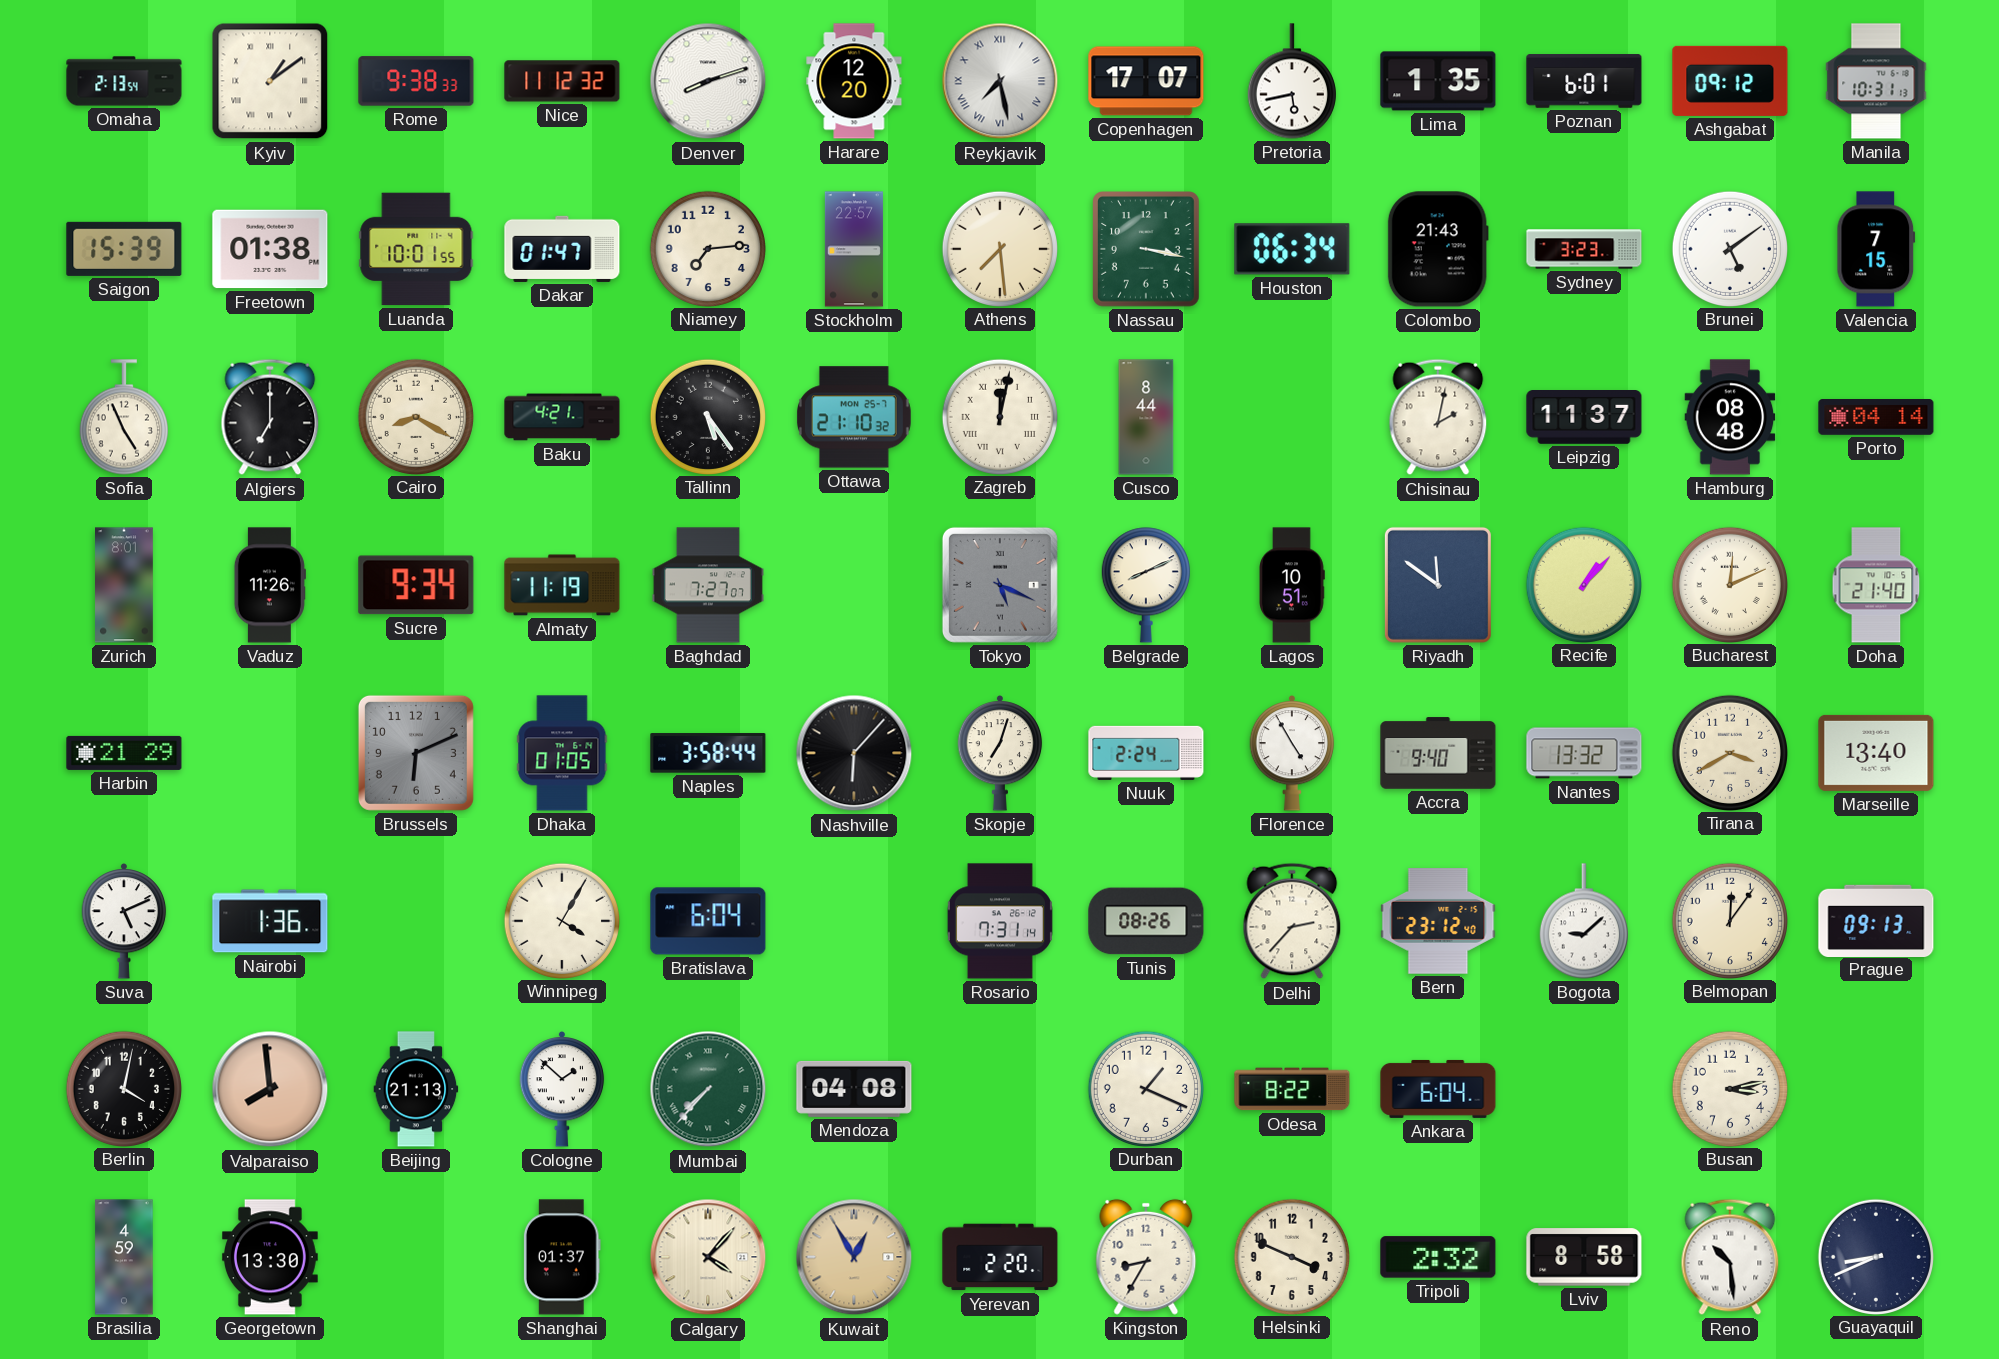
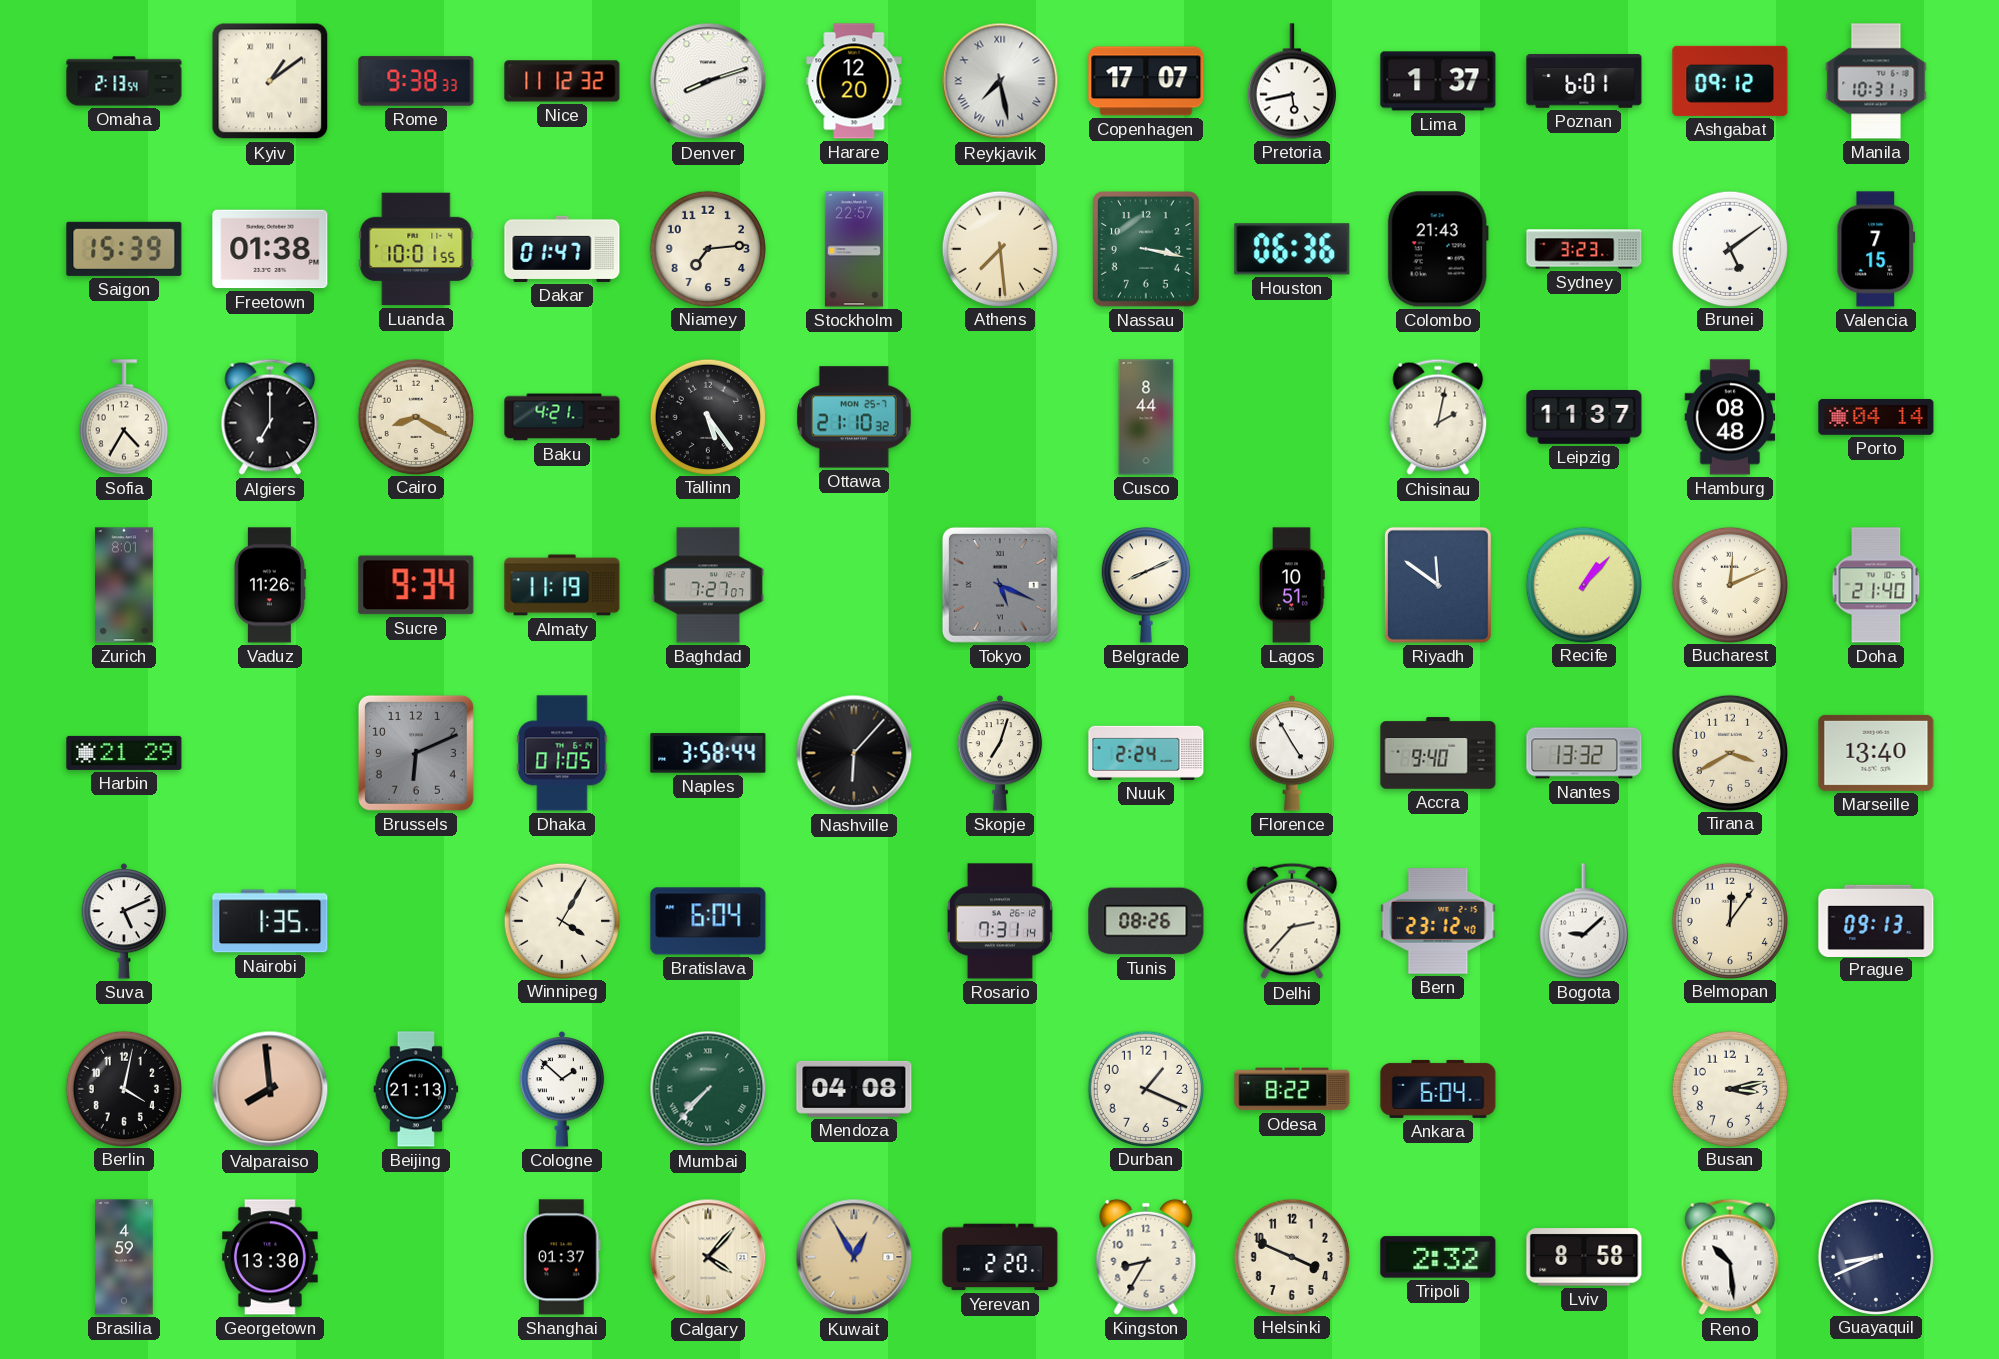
Lima: 1:35 -> 1:37
Houston: 06:34 -> 06:36
Sofia: 4:56 -> 4:35
Zagreb: 12:02 -> none
Nairobi: 1:36 -> 1:35
